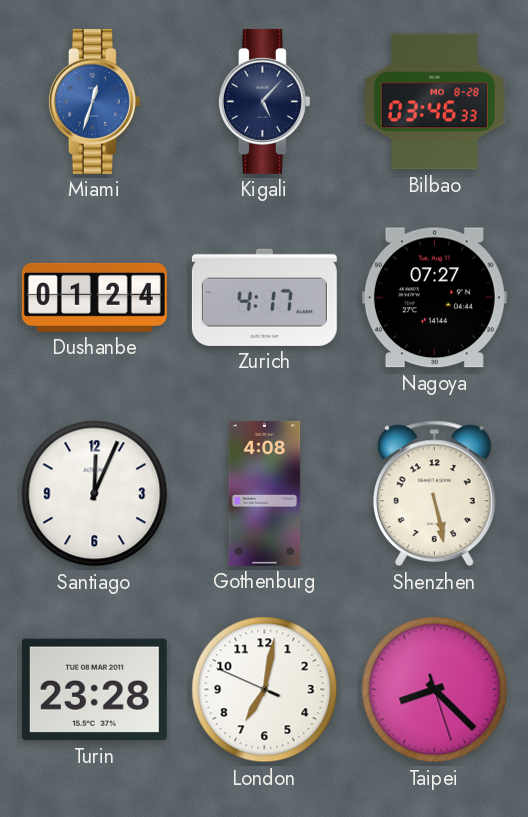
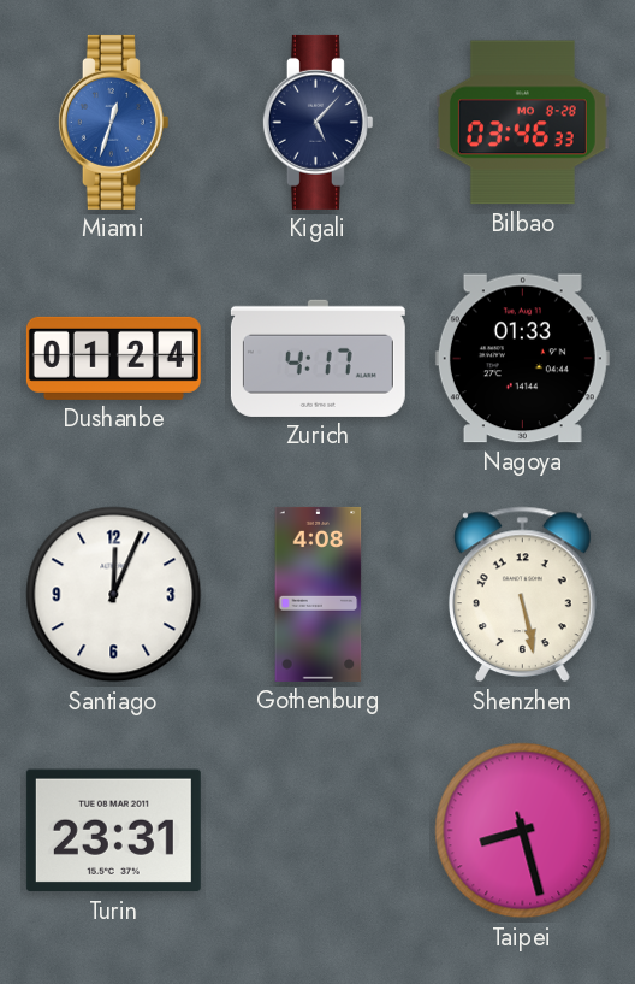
Nagoya: 07:27 -> 01:33
Turin: 23:28 -> 23:31
London: 7:01 -> none
Taipei: 8:22 -> 8:27
